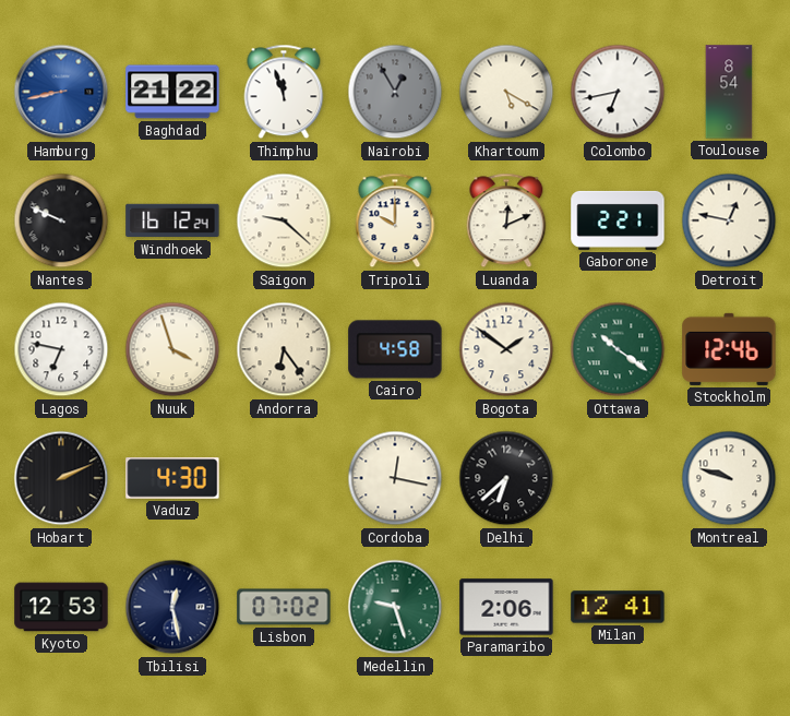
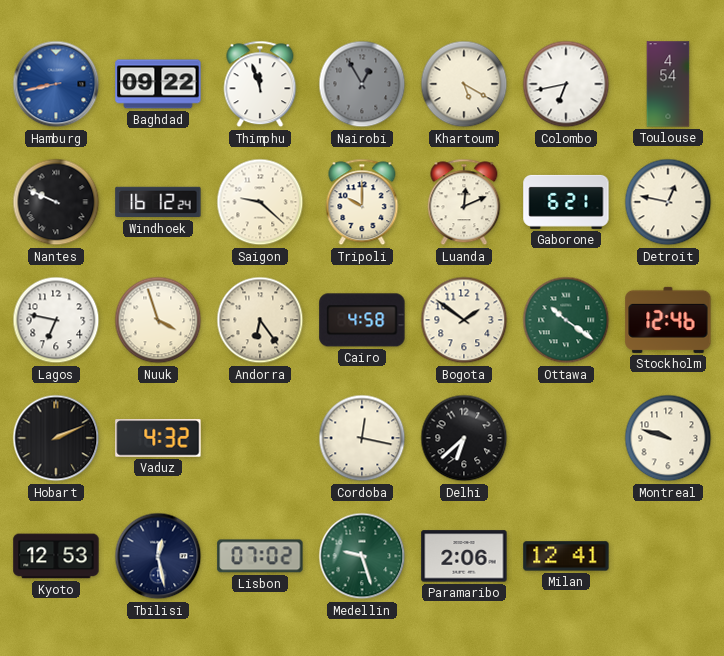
Baghdad: 21:22 -> 09:22
Toulouse: 8:54 -> 4:54
Gaborone: 2:21 -> 6:21
Vaduz: 4:30 -> 4:32
